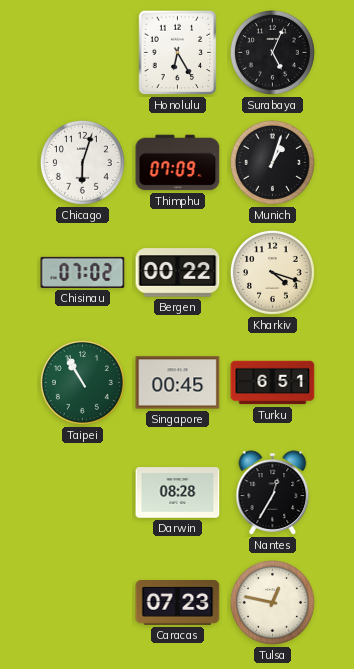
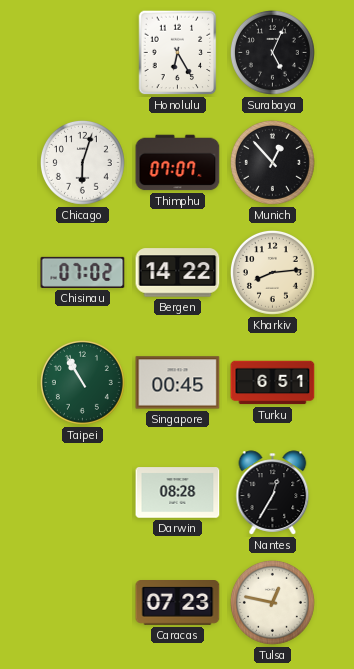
Thimphu: 07:09 -> 07:07
Munich: 1:03 -> 12:53
Bergen: 00:22 -> 14:22
Kharkiv: 4:18 -> 8:14
